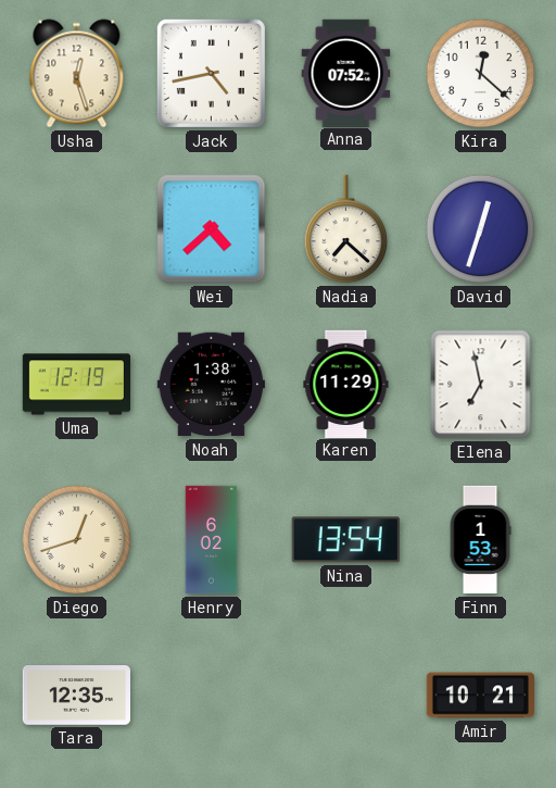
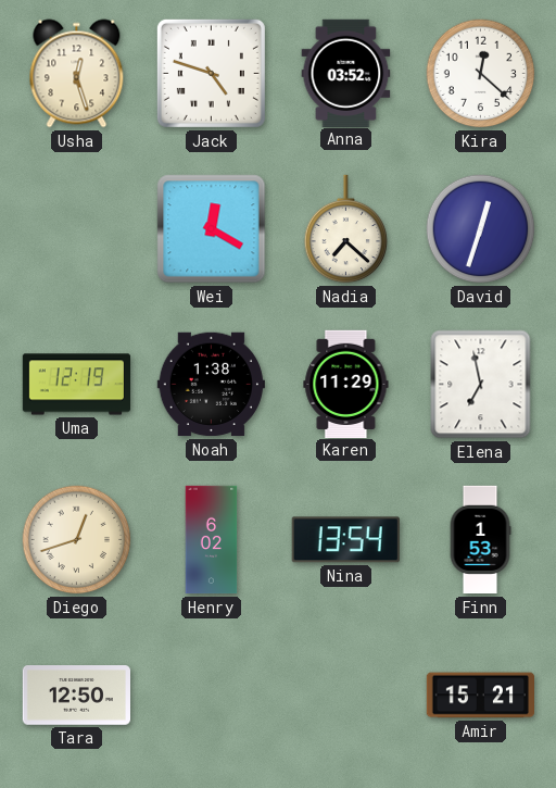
Jack: 4:43 -> 4:48
Anna: 07:52 -> 03:52
Wei: 4:38 -> 12:20
Tara: 12:35 -> 12:50
Amir: 10:21 -> 15:21
